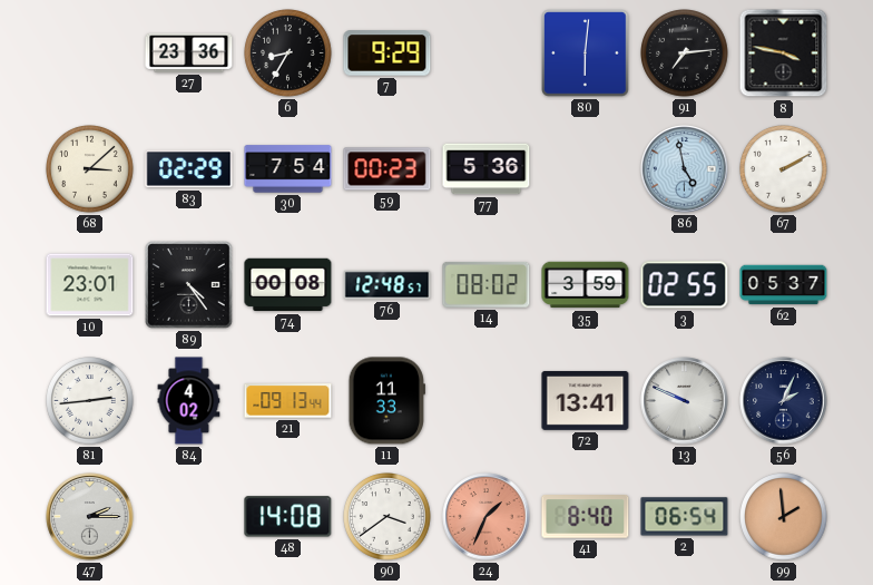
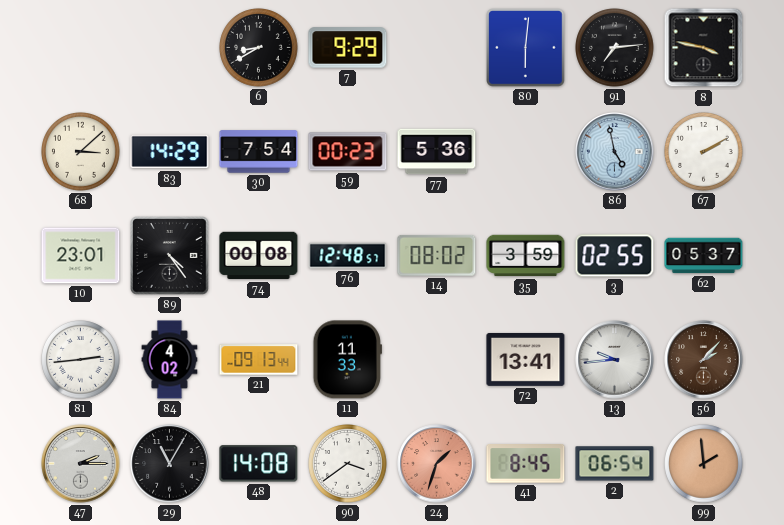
27: 23:36 -> none
6: 8:35 -> 8:40
83: 02:29 -> 14:29
13: 9:49 -> 9:44
56: 2:04 -> 2:07
56 dial: navy -> brown
29: none -> 11:05
24: 1:34 -> 1:33
41: 8:40 -> 8:45
